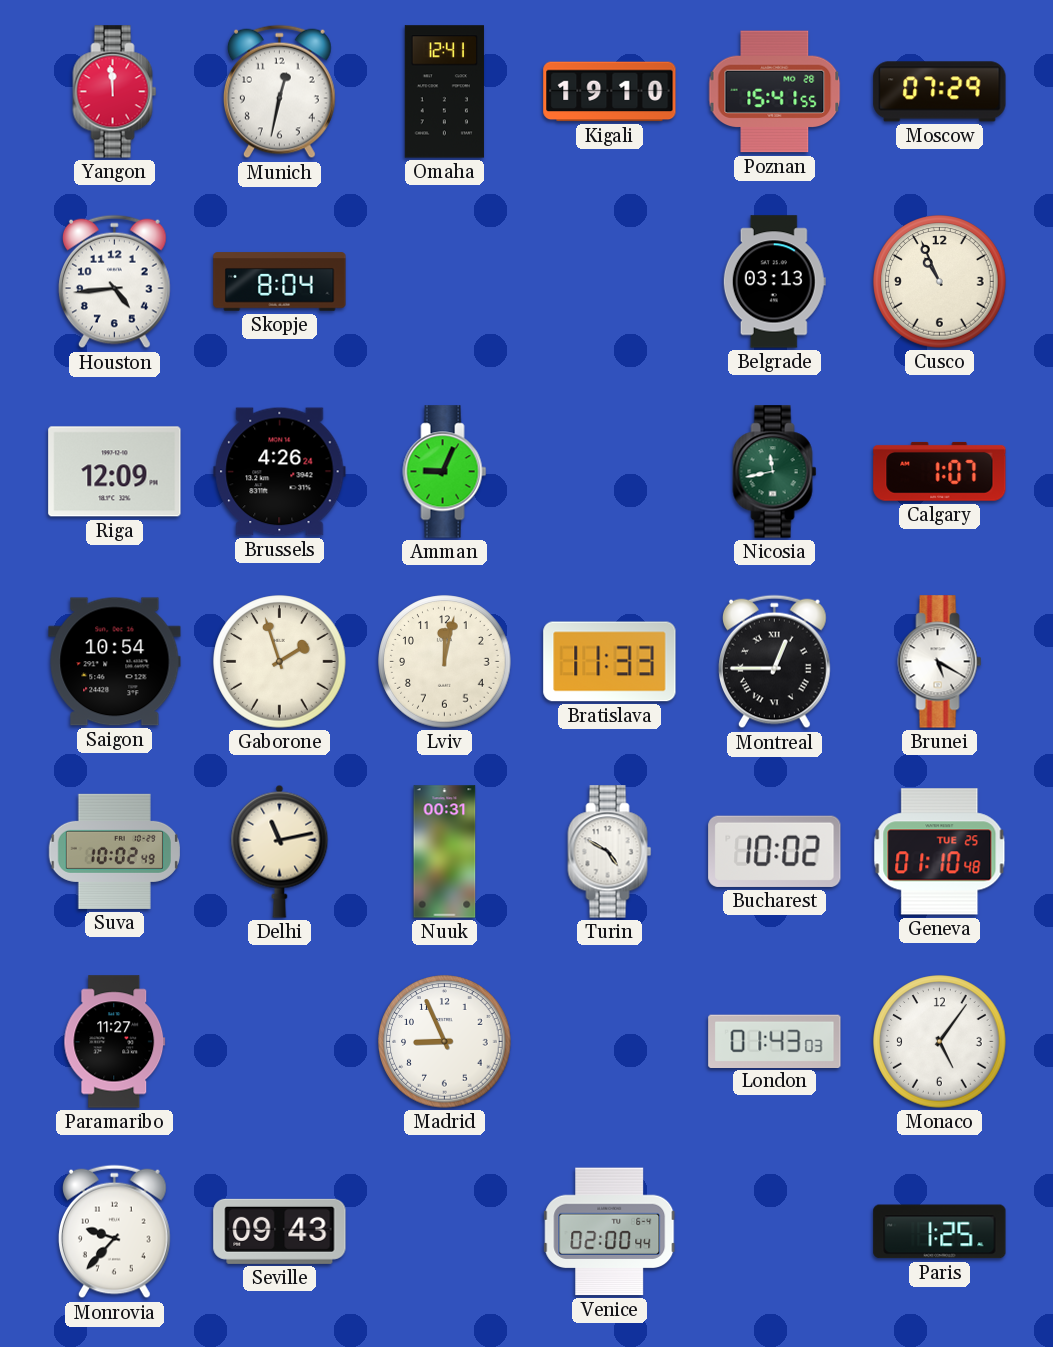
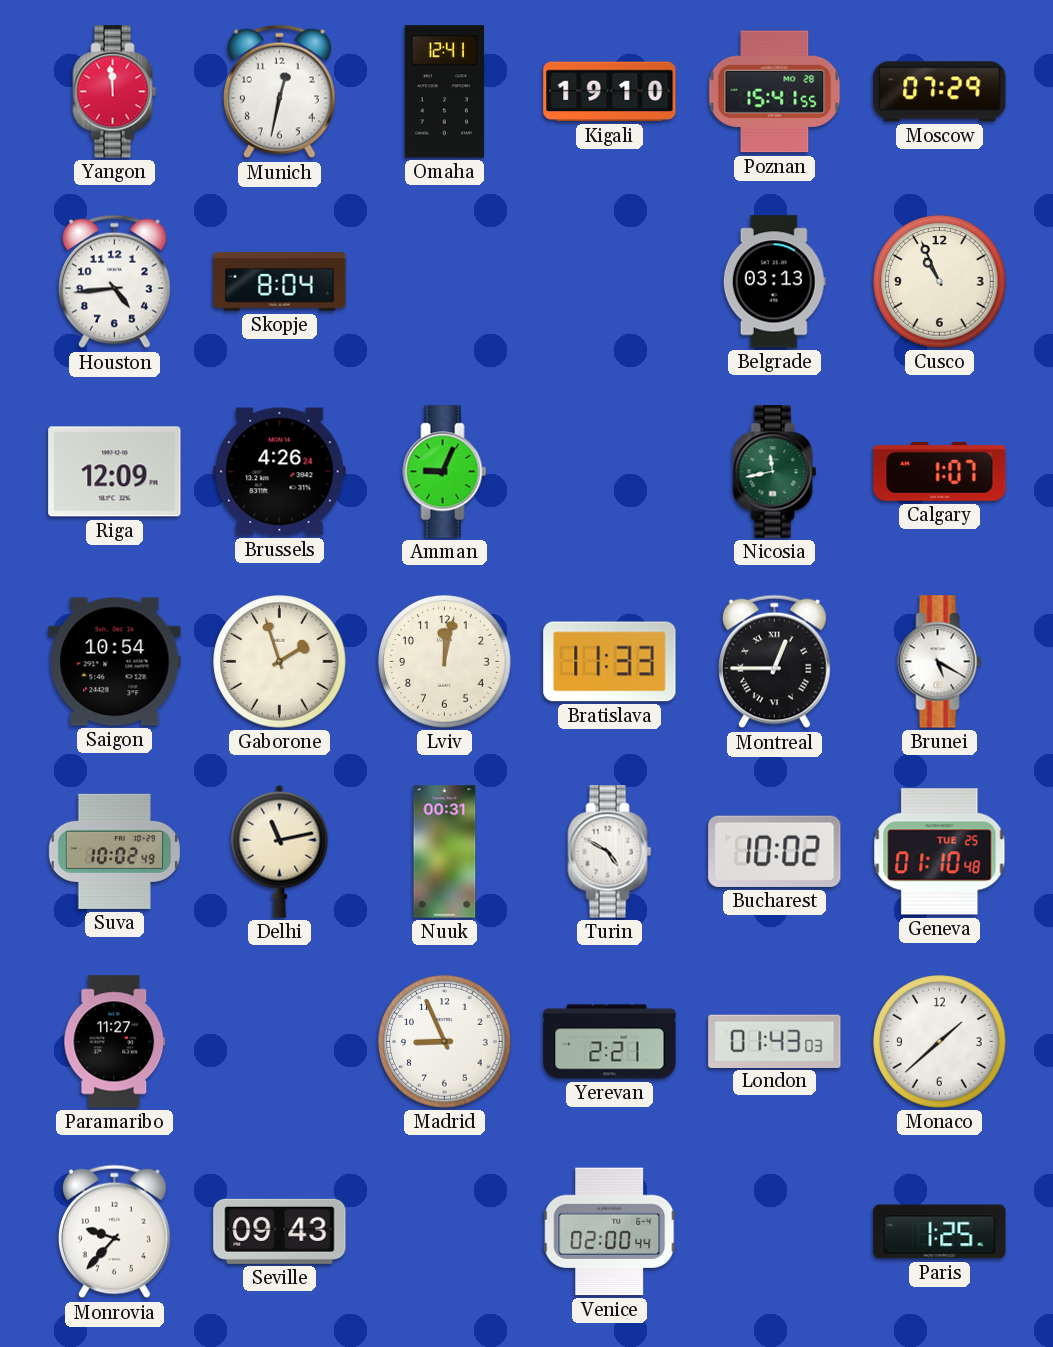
Yerevan: none -> 2:21
Monaco: 5:06 -> 1:38
